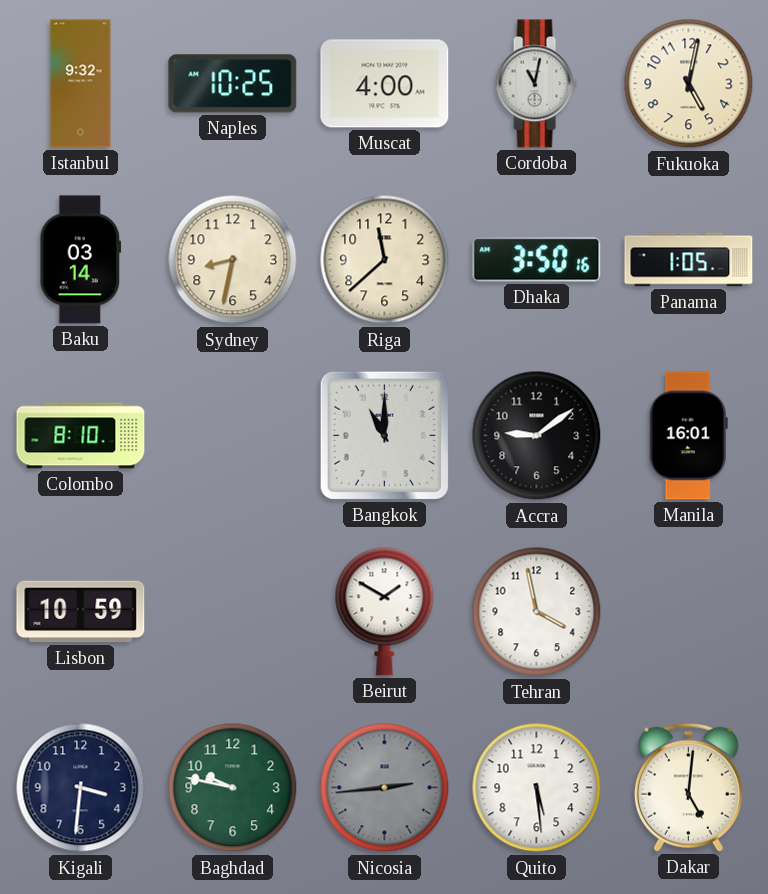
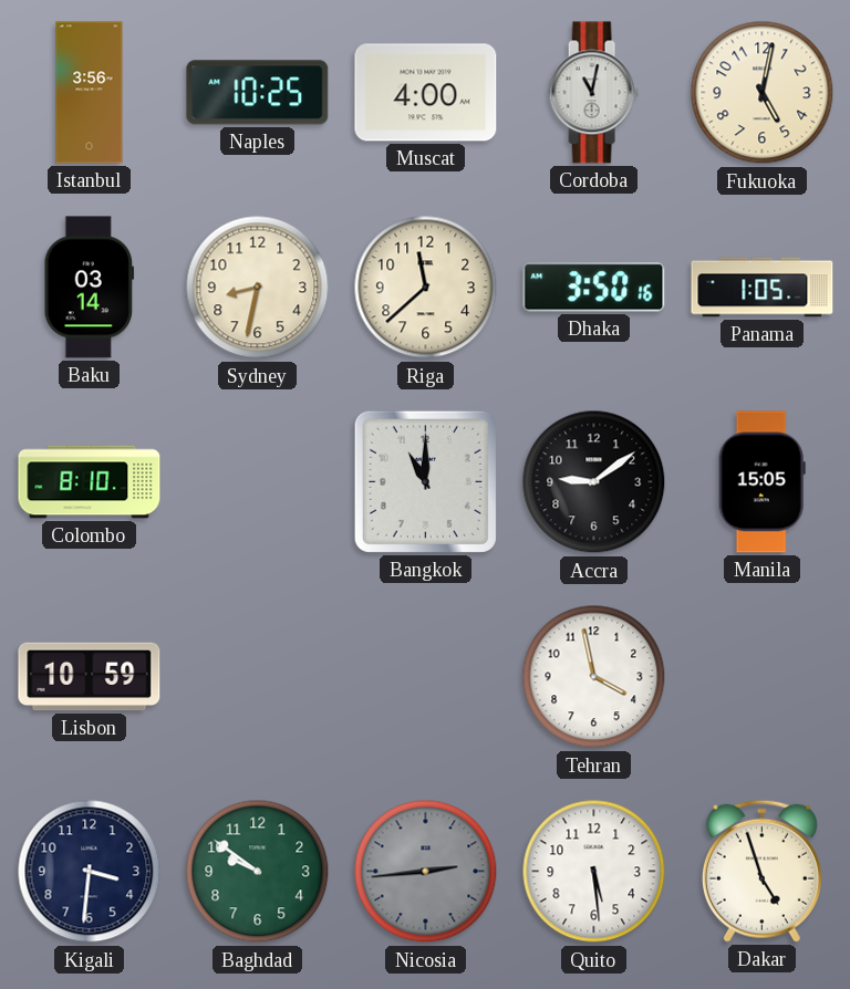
Istanbul: 9:32 -> 3:56
Manila: 16:01 -> 15:05
Beirut: 1:50 -> none
Baghdad: 9:47 -> 9:51
Dakar: 5:01 -> 4:57
